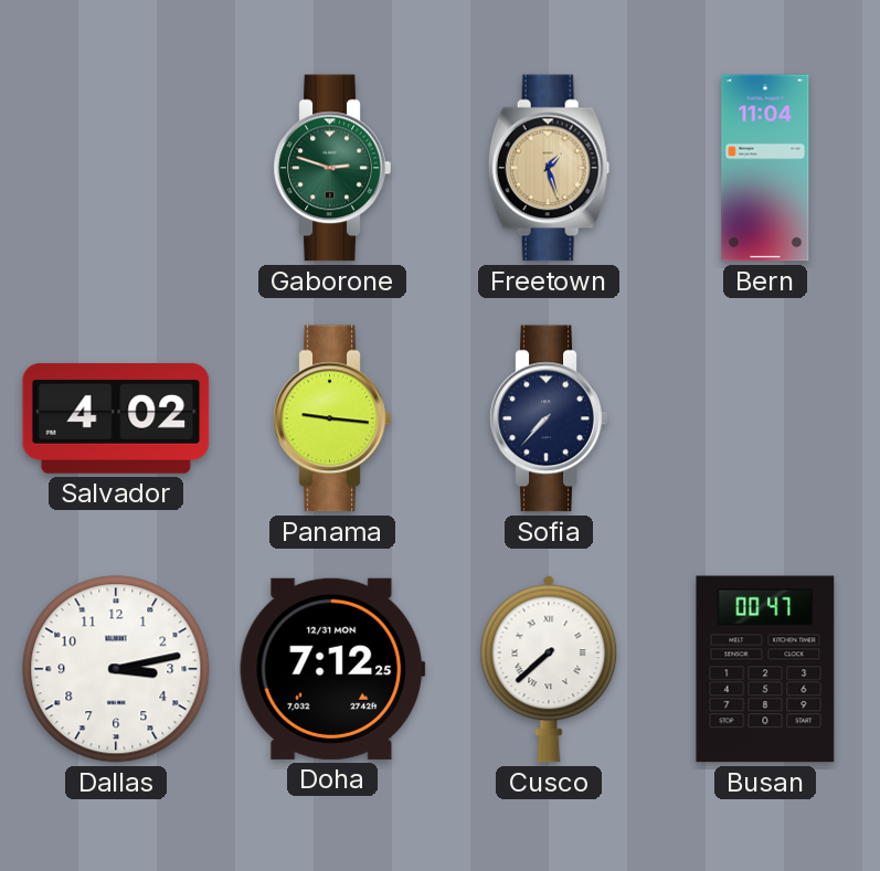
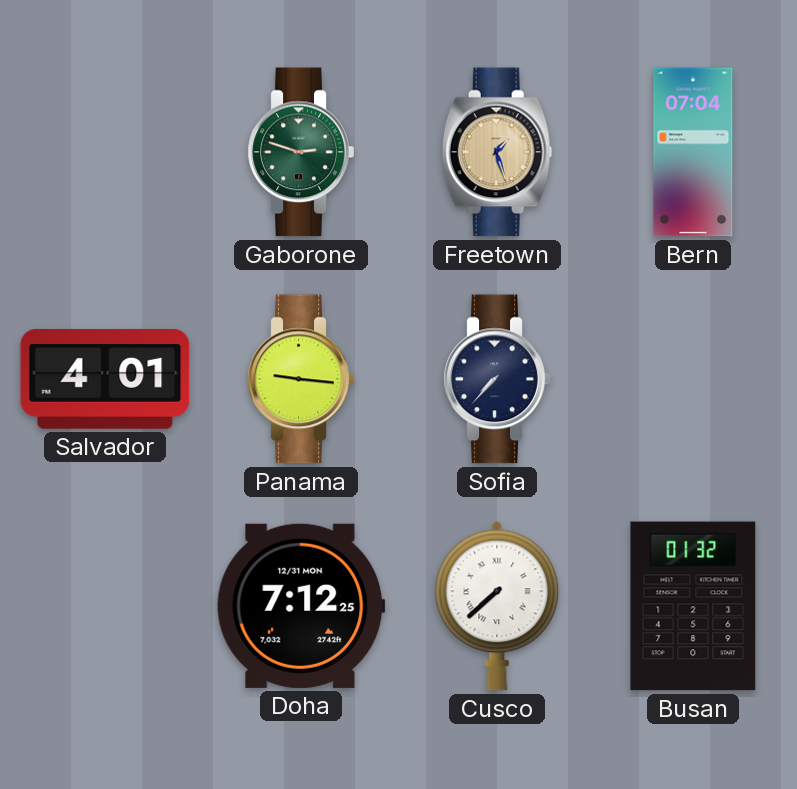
Bern: 11:04 -> 07:04
Salvador: 4:02 -> 4:01
Dallas: 3:13 -> none
Busan: 00:47 -> 01:32
